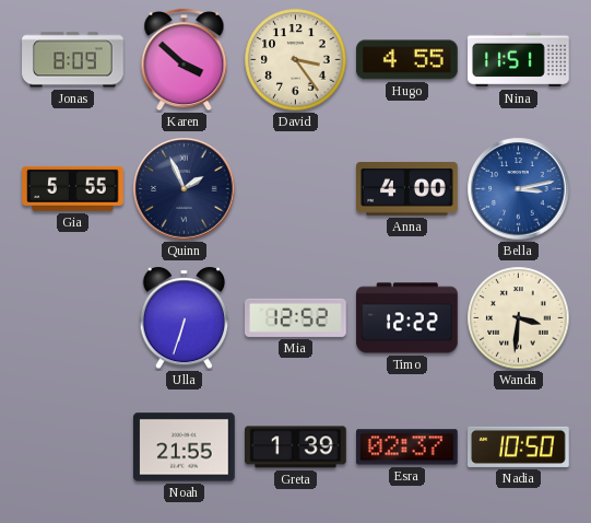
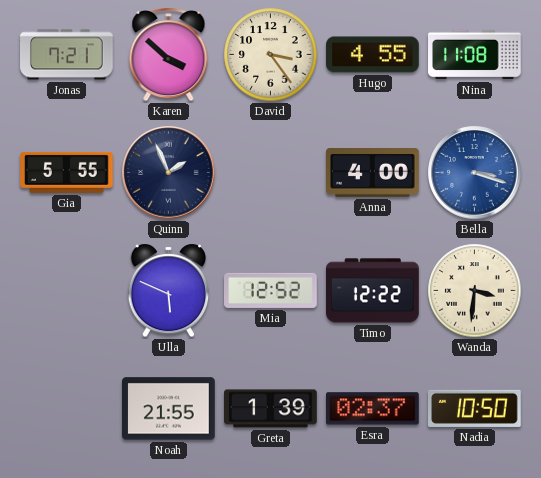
Jonas: 8:09 -> 7:21
Nina: 11:51 -> 11:08
Bella: 3:13 -> 3:18
Ulla: 6:33 -> 5:49
